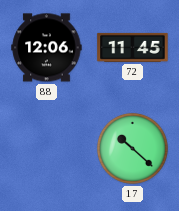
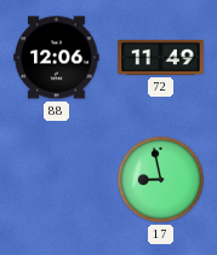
72: 11:45 -> 11:49
17: 10:22 -> 8:58
